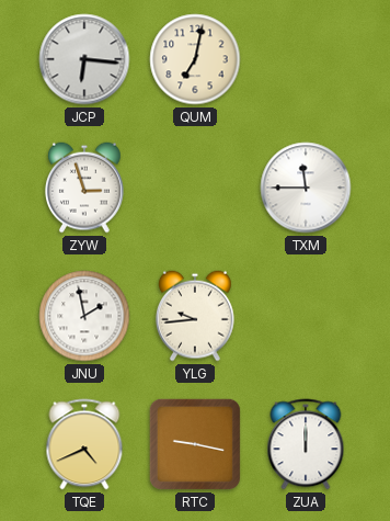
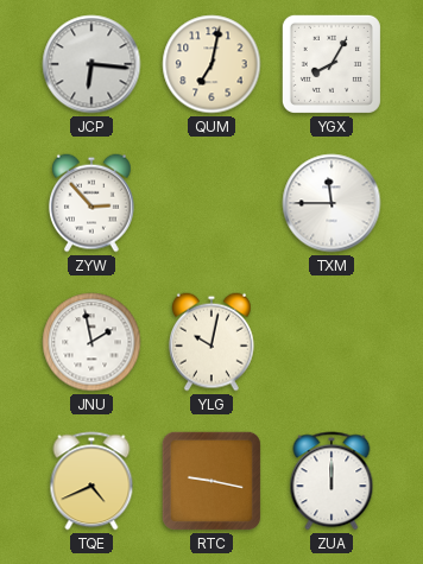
YGX: none -> 8:05
ZYW: 2:57 -> 2:53
YLG: 9:44 -> 10:02
